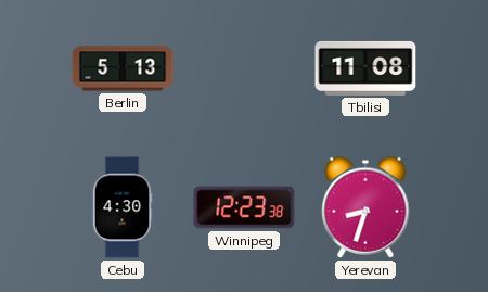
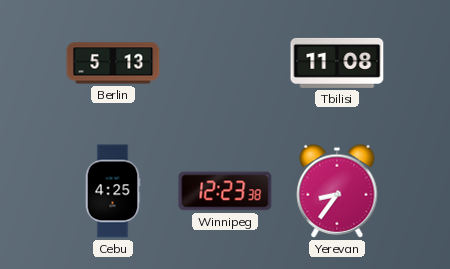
Cebu: 4:30 -> 4:25
Yerevan: 8:33 -> 8:36
